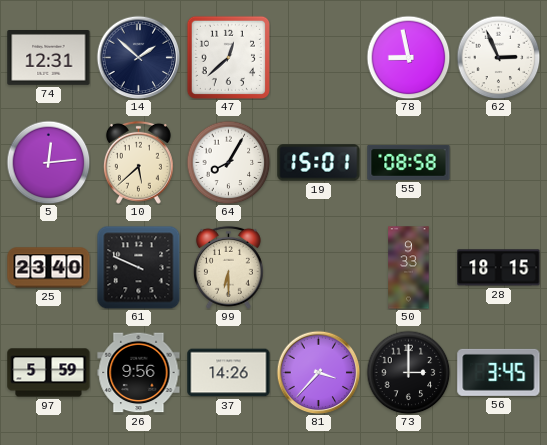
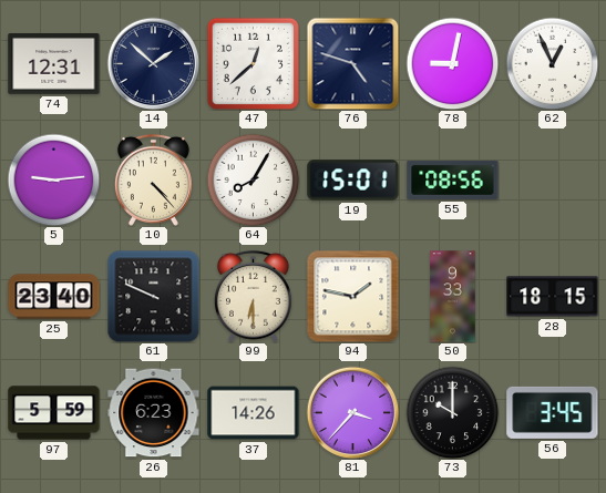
76: none -> 4:48
78: 8:58 -> 9:02
62: 2:56 -> 12:56
5: 12:14 -> 9:14
10: 5:38 -> 4:23
55: 08:58 -> 08:56
94: none -> 1:47
26: 9:56 -> 6:23
73: 3:00 -> 10:00
